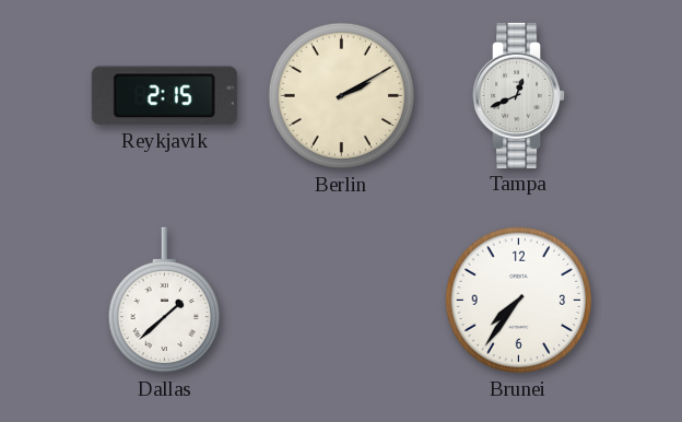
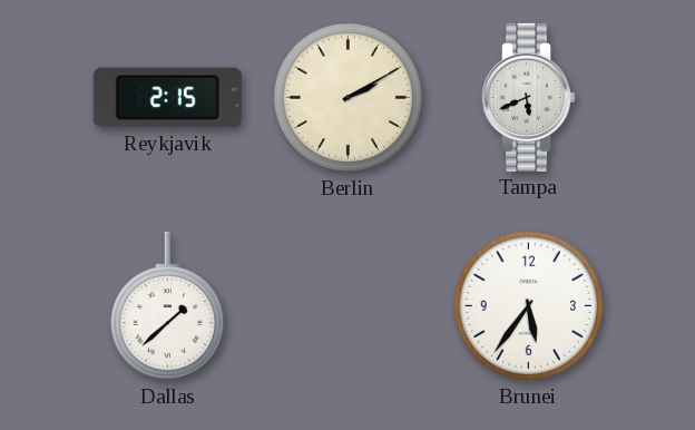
Tampa: 12:41 -> 5:41
Brunei: 7:36 -> 5:36
